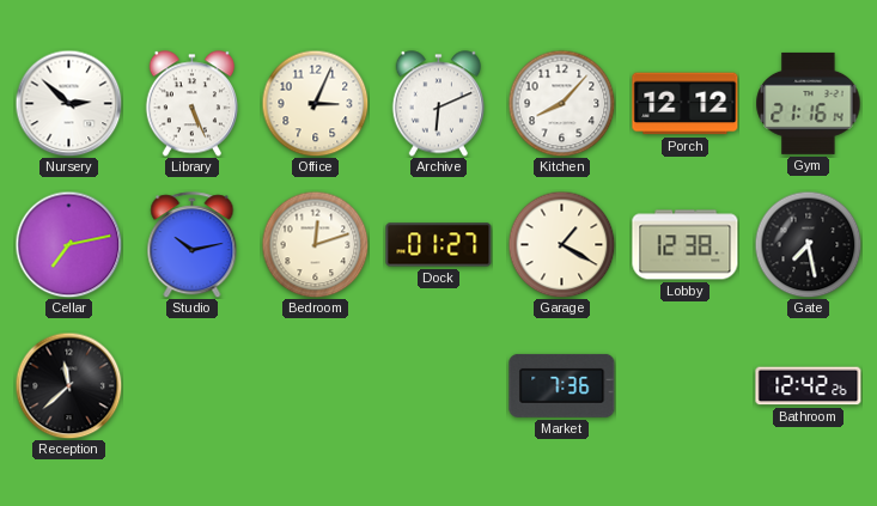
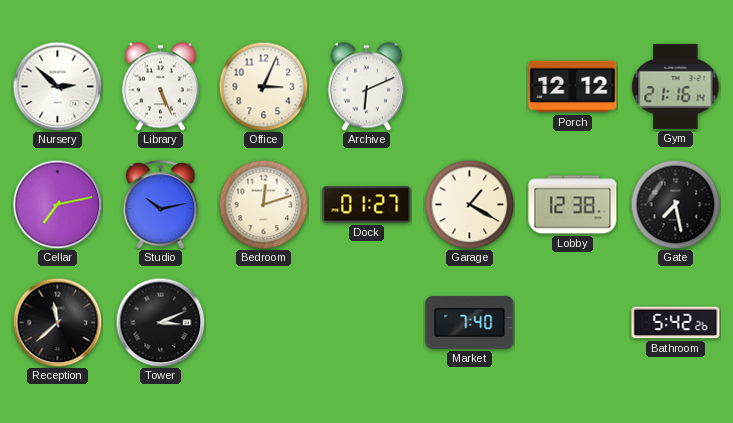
Kitchen: 8:07 -> none
Tower: none -> 3:11
Market: 7:36 -> 7:40
Bathroom: 12:42 -> 5:42
